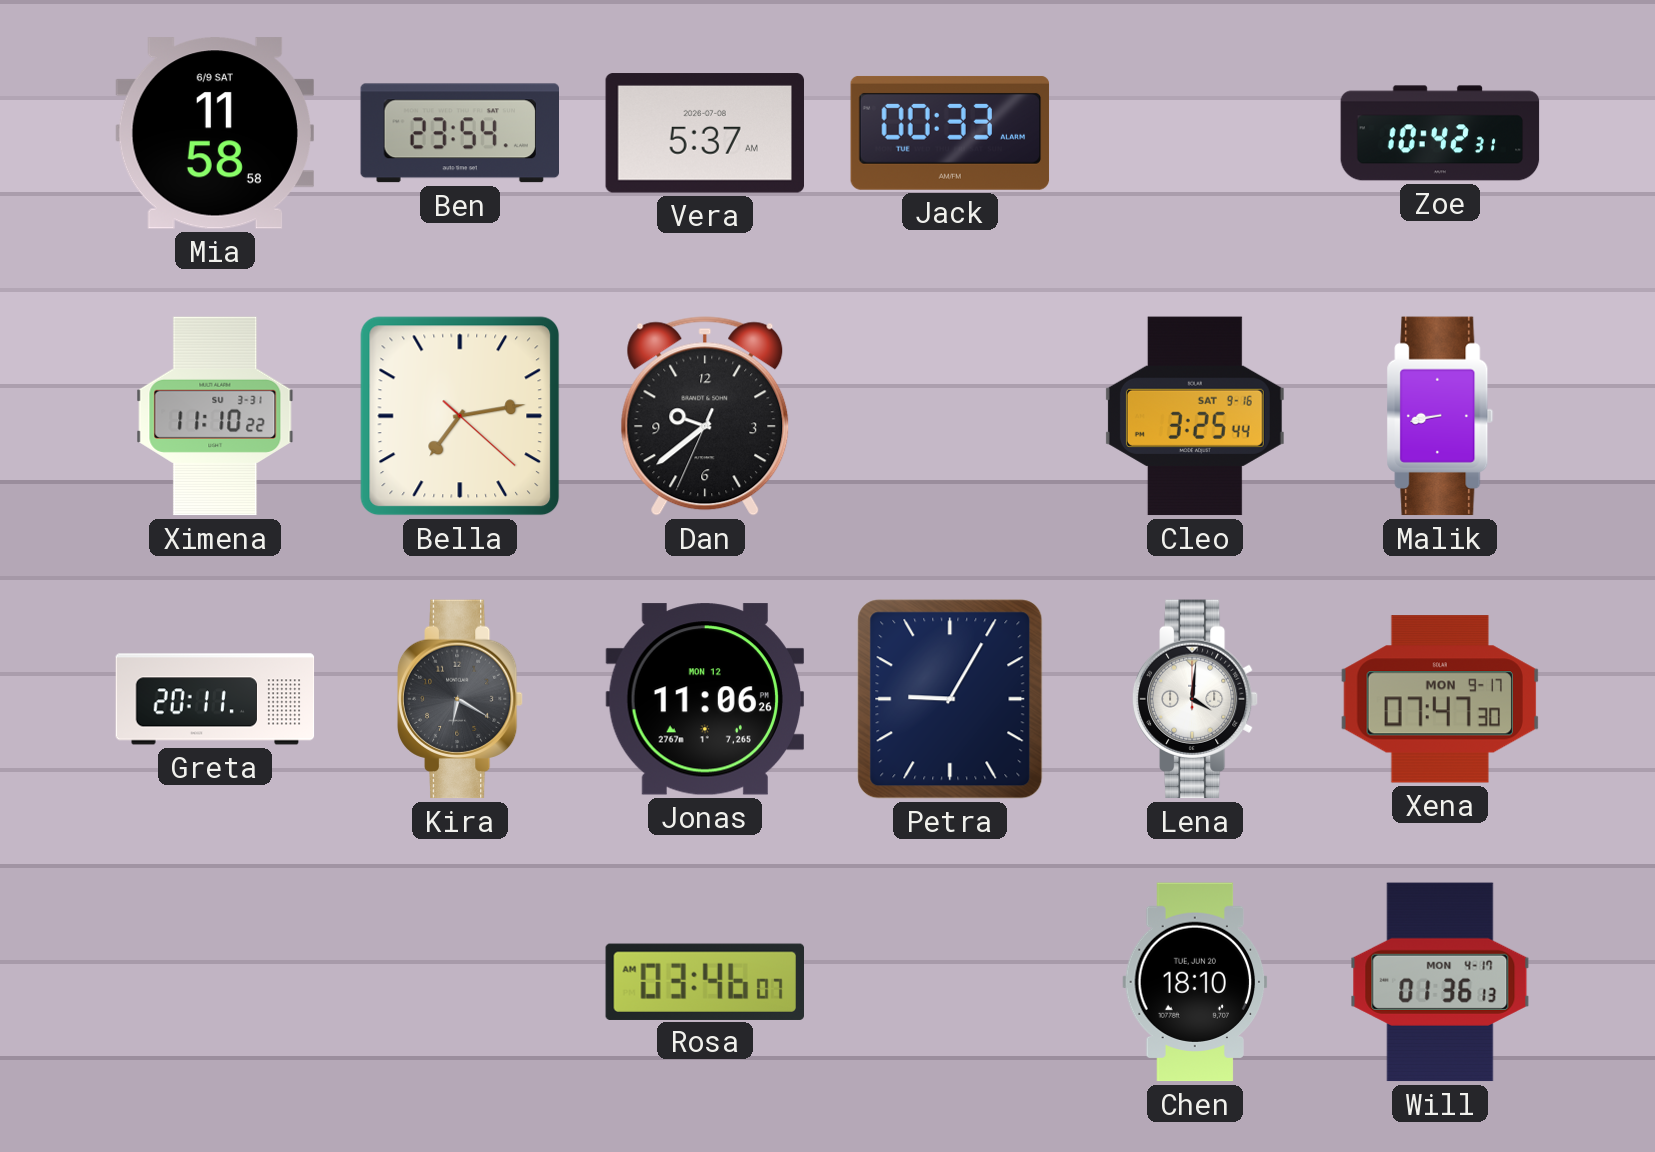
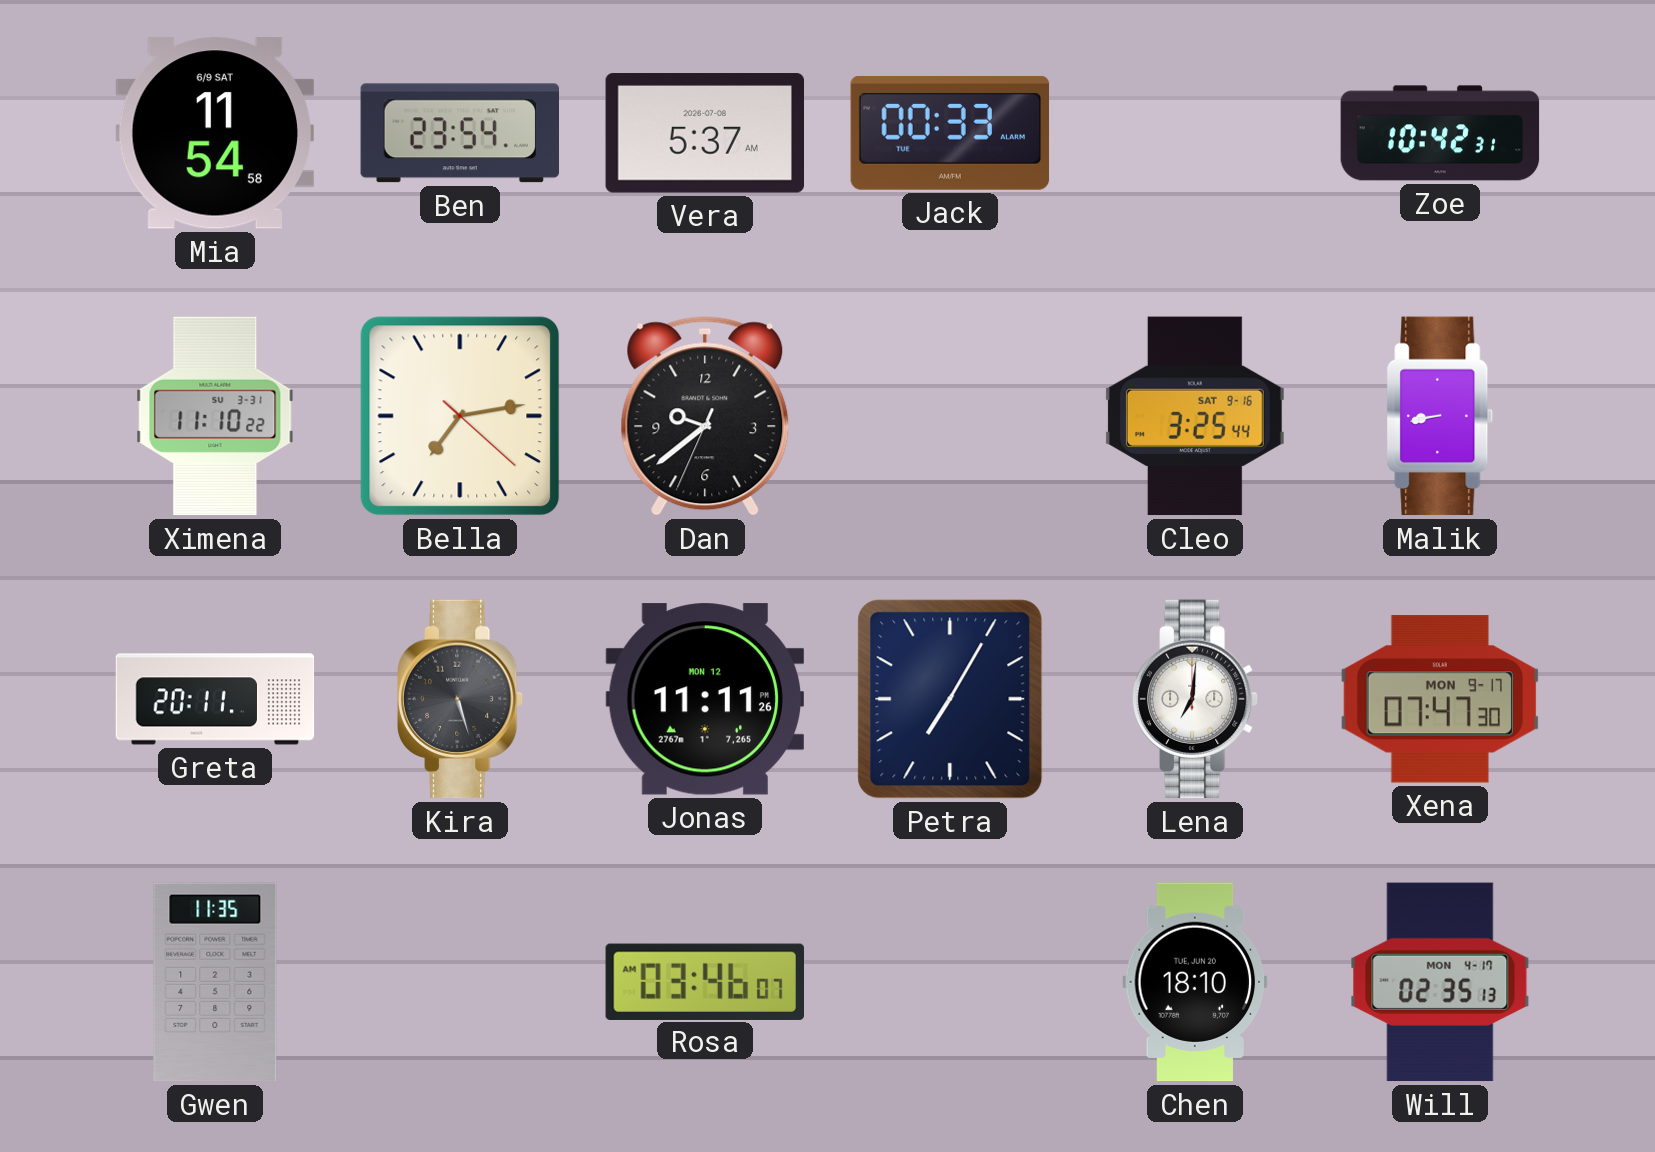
Mia: 11:58 -> 11:54
Kira: 6:20 -> 5:27
Jonas: 11:06 -> 11:11
Petra: 9:05 -> 7:05
Lena: 4:01 -> 7:01
Gwen: none -> 11:35
Will: 01:36 -> 02:35
